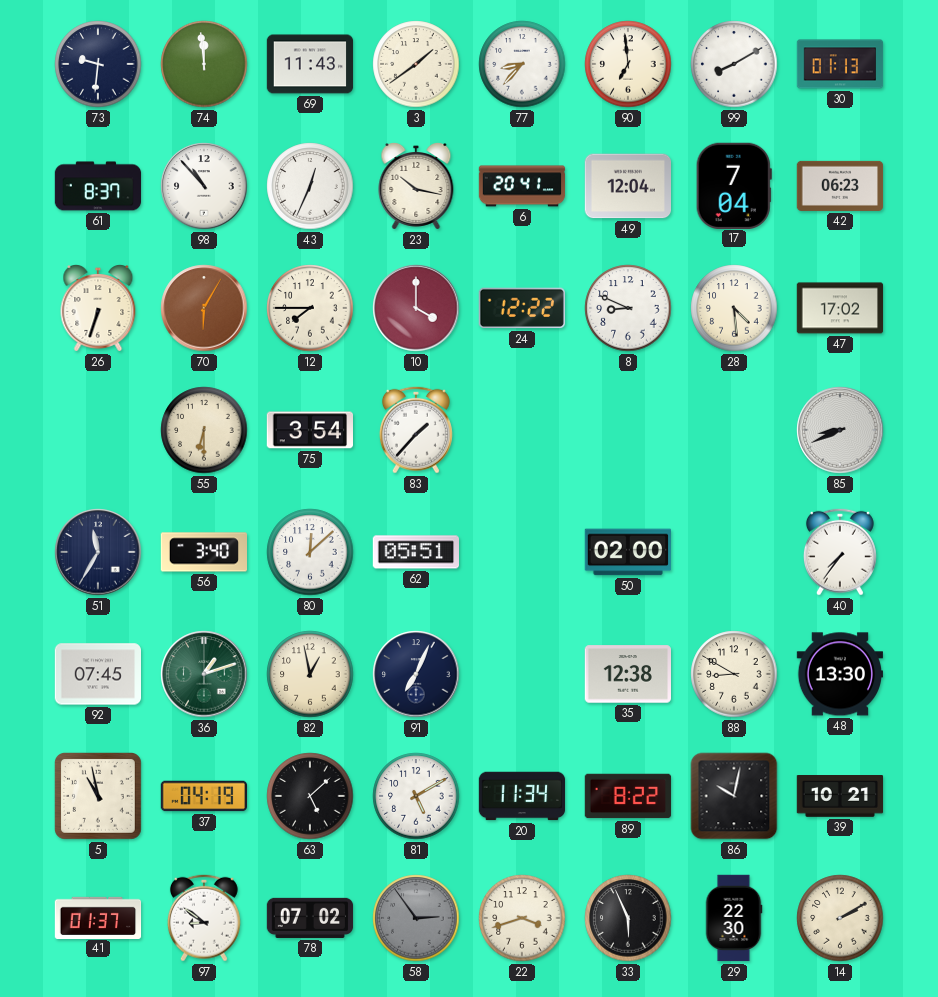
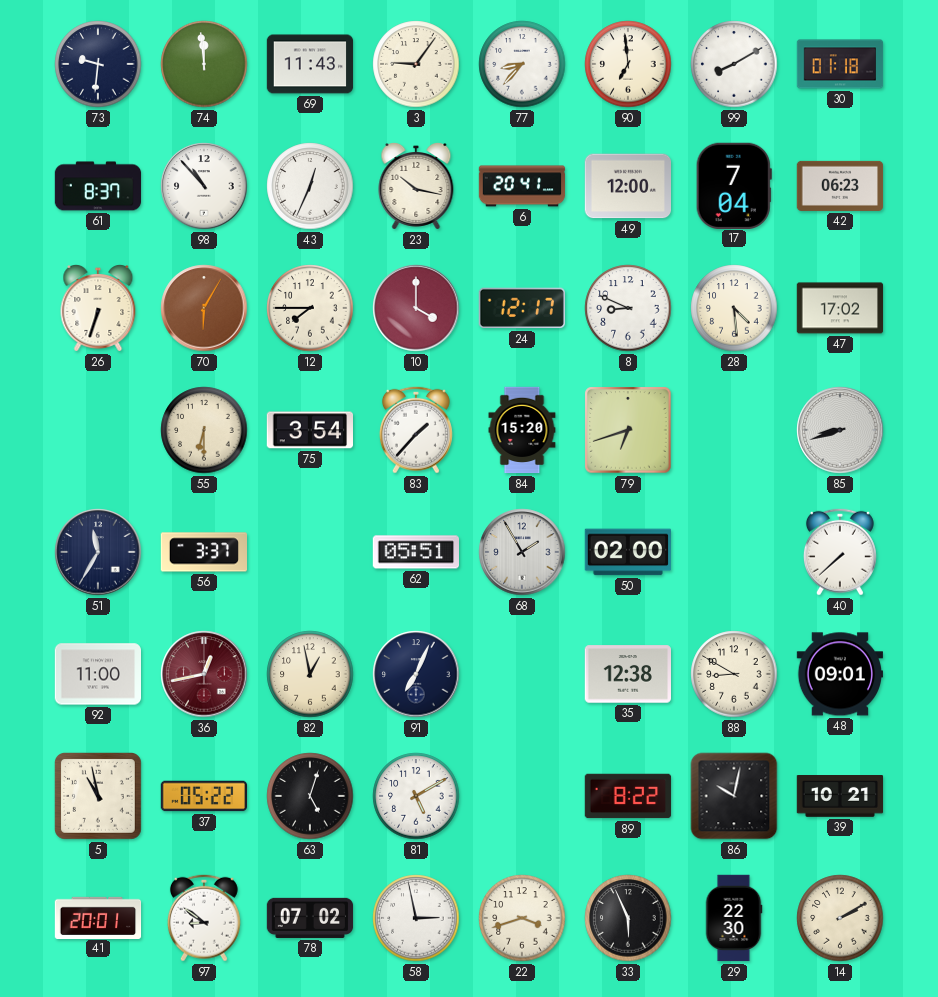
3: 1:39 -> 9:06
30: 01:13 -> 01:18
49: 12:04 -> 12:00
24: 12:22 -> 12:17
84: none -> 15:20
79: none -> 6:42
85: 8:41 -> 8:42
56: 3:40 -> 3:37
80: 12:08 -> none
68: none -> 1:55
40: 7:36 -> 7:38
92: 07:45 -> 11:00
36: 1:12 -> 12:43
36 dial: green -> burgundy
48: 13:30 -> 09:01
37: 04:19 -> 05:22
63: 5:08 -> 5:03
20: 11:34 -> none
41: 01:37 -> 20:01
58: 2:54 -> 2:58
58 dial: grey -> white
